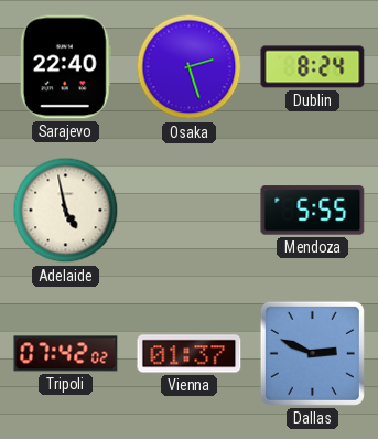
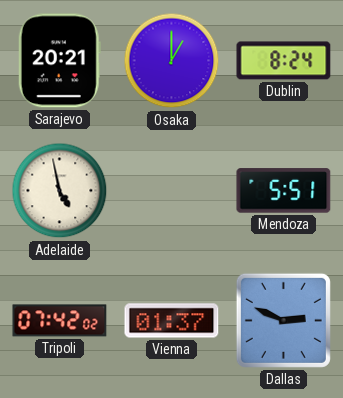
Sarajevo: 22:40 -> 20:21
Osaka: 2:27 -> 1:00
Mendoza: 5:55 -> 5:51
